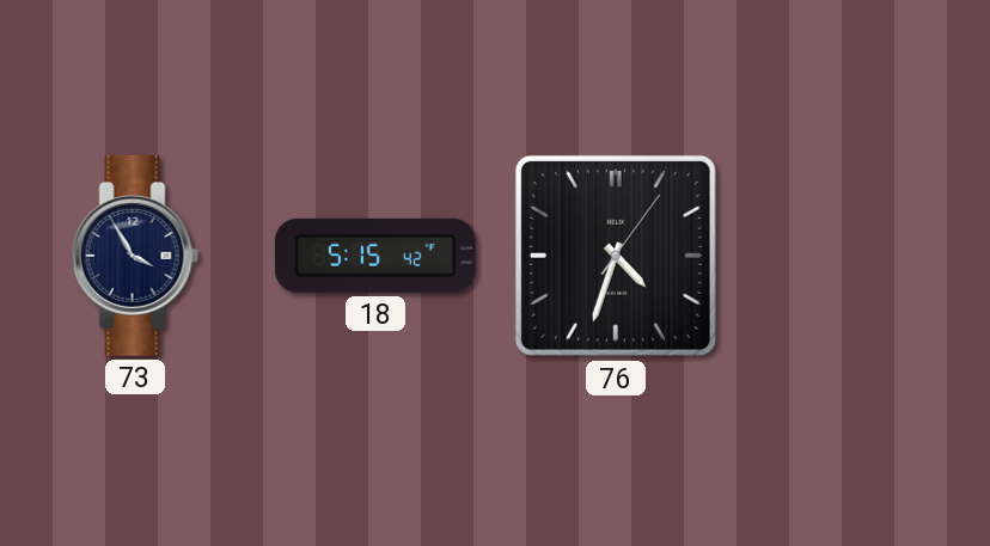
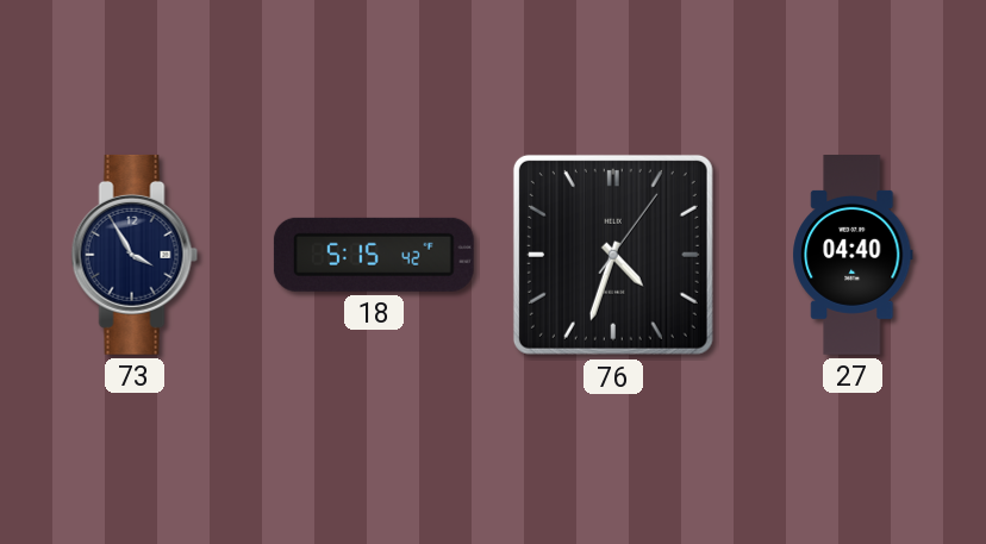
27: none -> 04:40
